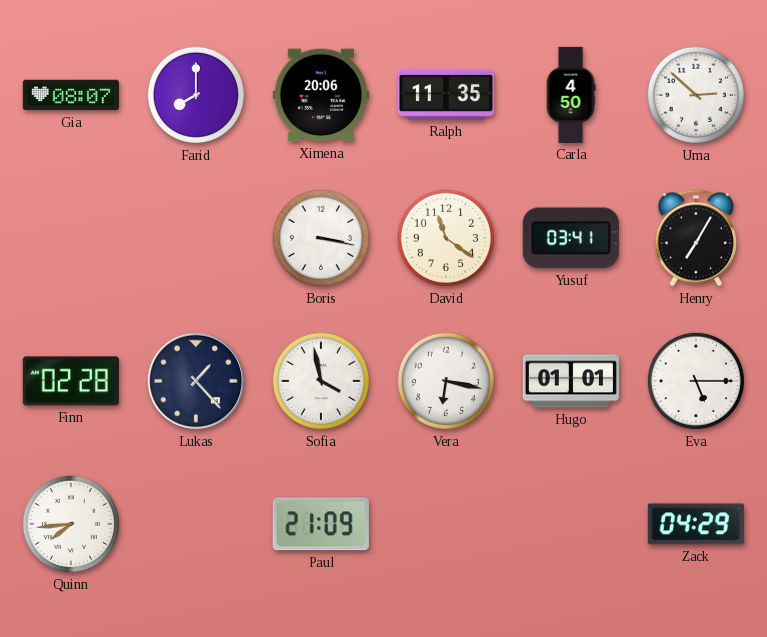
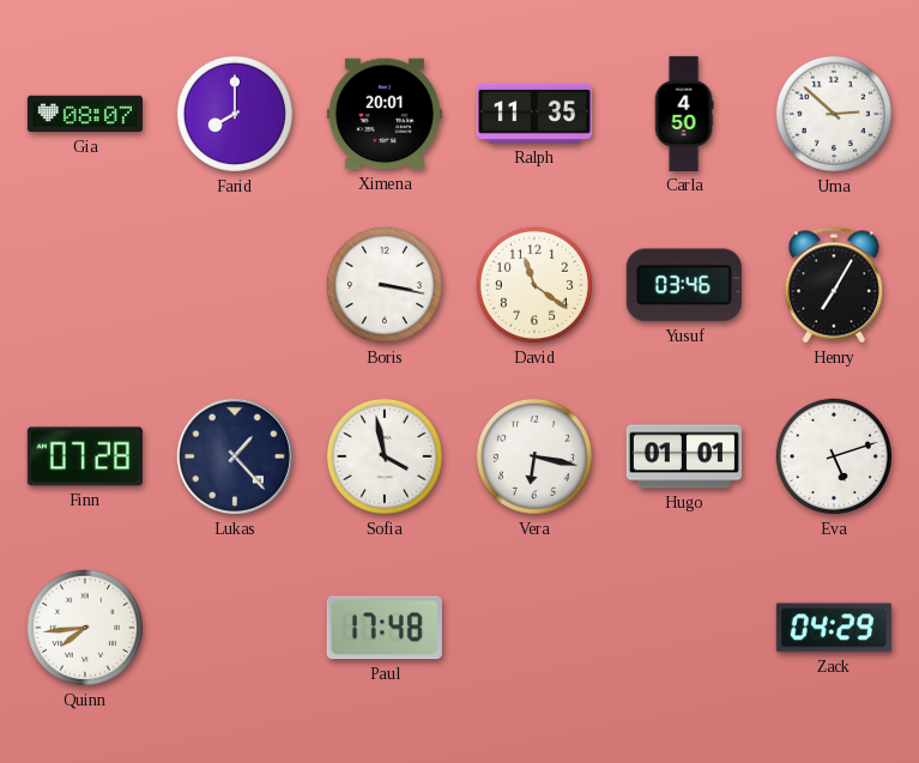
Ximena: 20:06 -> 20:01
Yusuf: 03:41 -> 03:46
Finn: 02:28 -> 07:28
Eva: 5:15 -> 5:12
Paul: 21:09 -> 17:48
